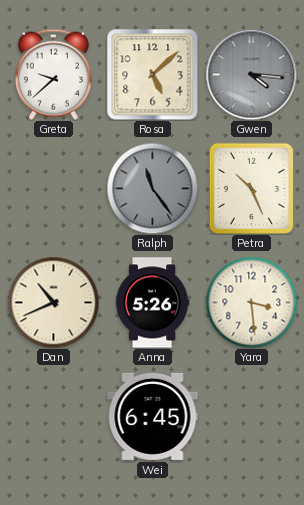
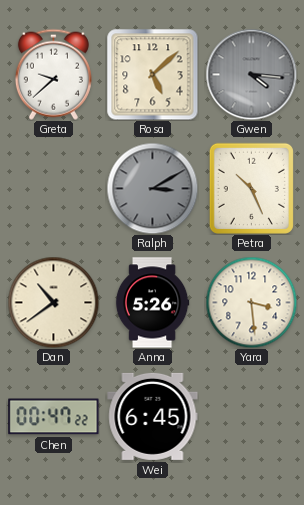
Ralph: 11:24 -> 3:10
Dan: 10:41 -> 10:39
Chen: none -> 00:47
